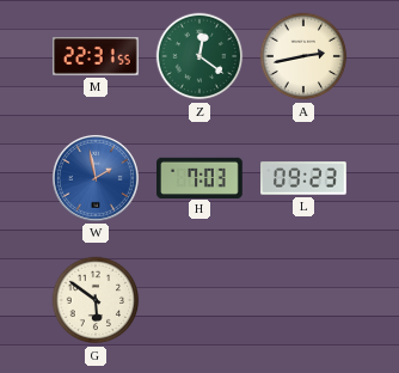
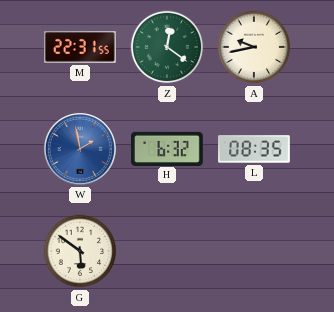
A: 2:43 -> 9:43
H: 7:03 -> 6:32
L: 09:23 -> 08:35
